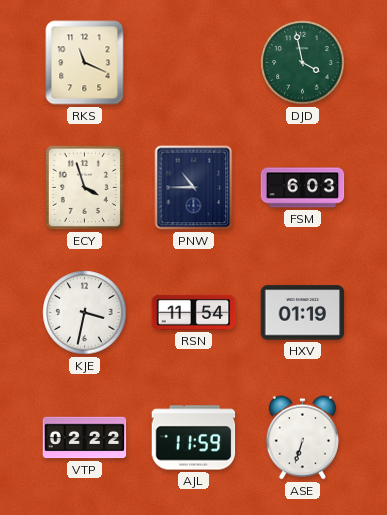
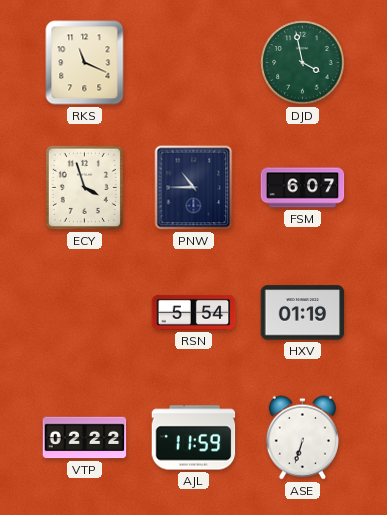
FSM: 6:03 -> 6:07
KJE: 3:32 -> none
RSN: 11:54 -> 5:54
